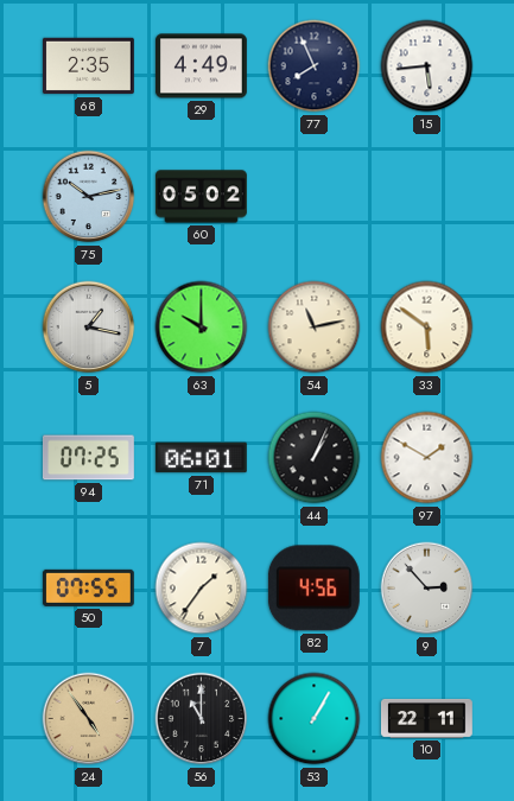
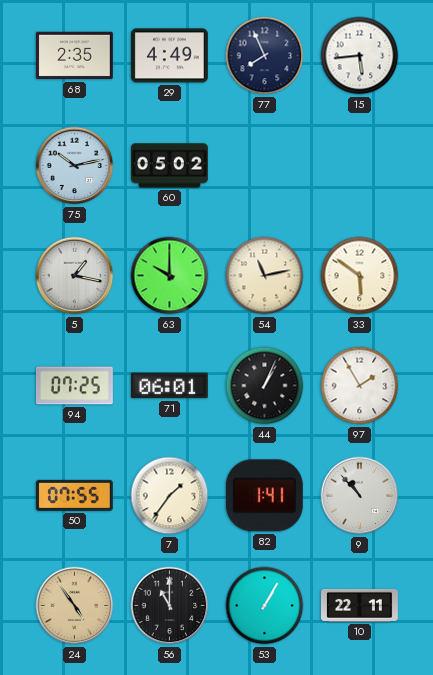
97: 1:50 -> 1:55
82: 4:56 -> 1:41
9: 2:53 -> 10:53
